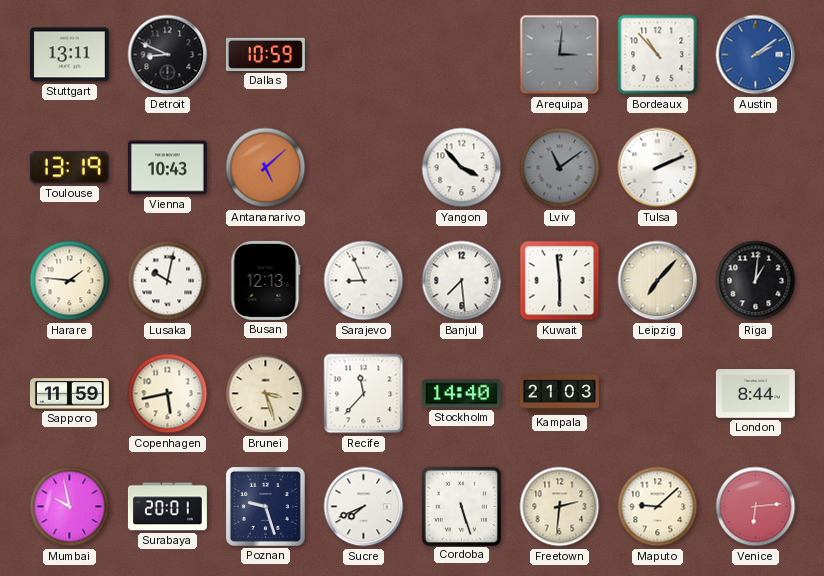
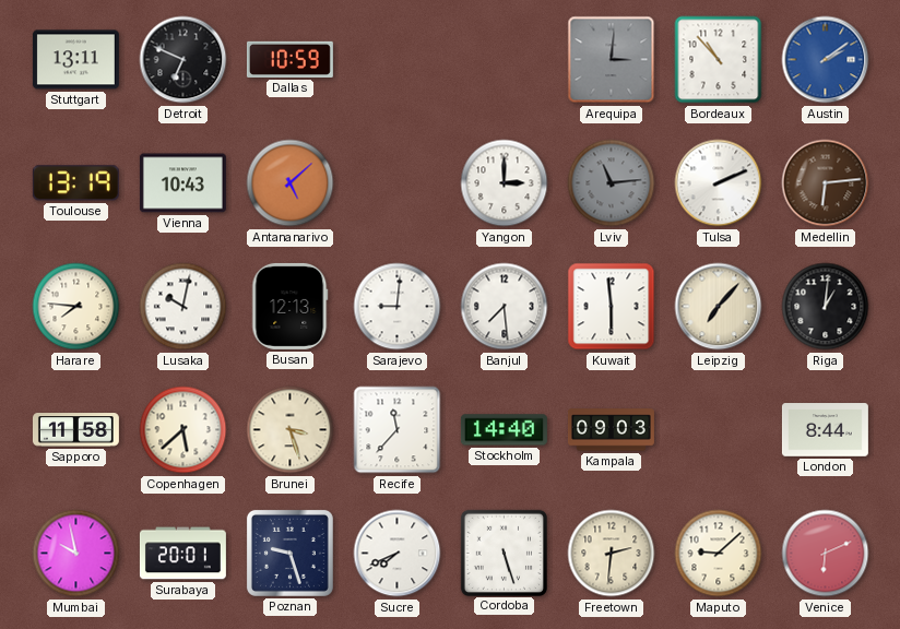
Detroit: 8:49 -> 6:49
Yangon: 3:53 -> 3:00
Lviv: 11:09 -> 11:14
Medellin: none -> 6:14
Harare: 1:46 -> 7:46
Sarajevo: 8:56 -> 9:01
Sapporo: 11:59 -> 11:58
Copenhagen: 5:43 -> 5:38
Kampala: 21:03 -> 09:03
Venice: 6:14 -> 6:11
